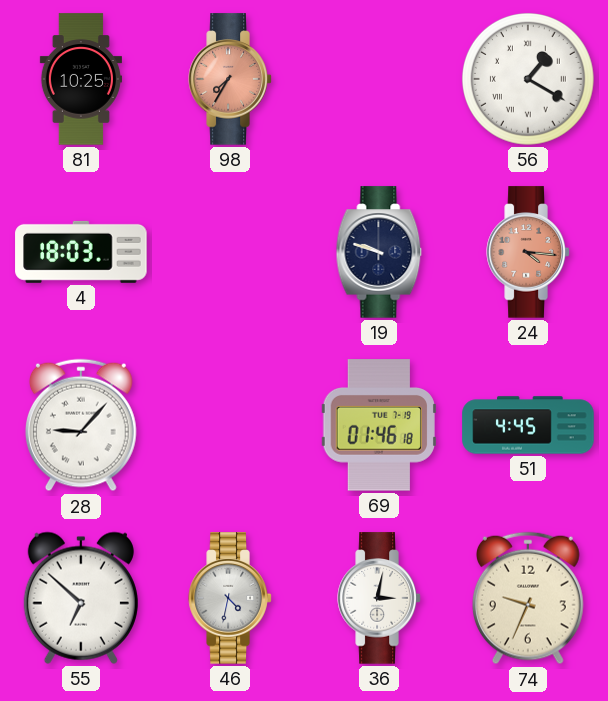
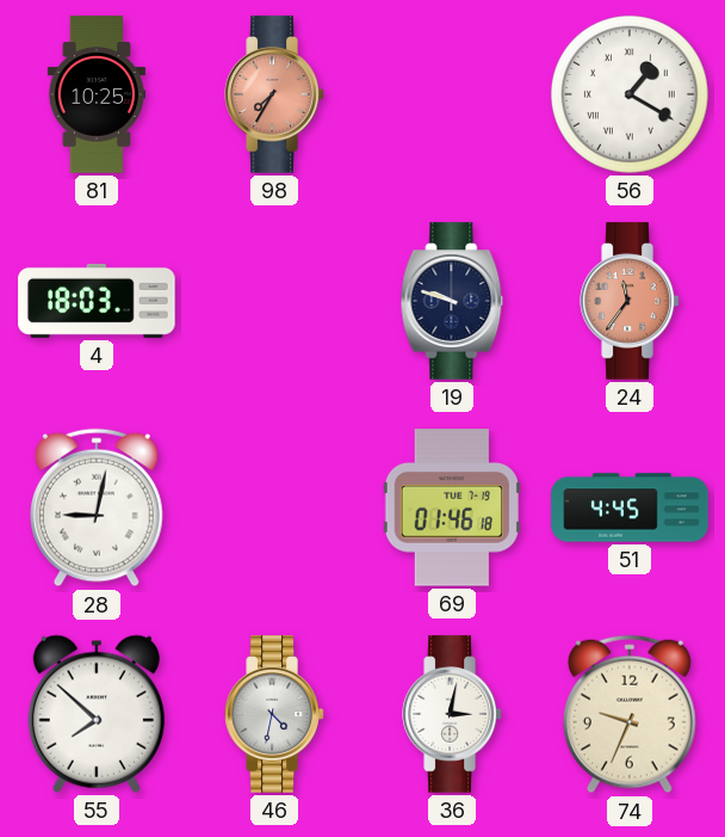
24: 4:16 -> 11:36
28: 9:07 -> 9:02
55: 6:52 -> 7:52
